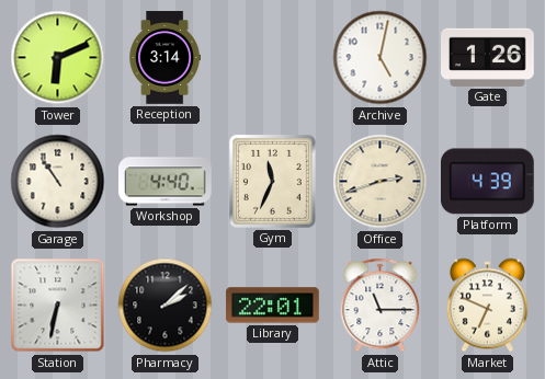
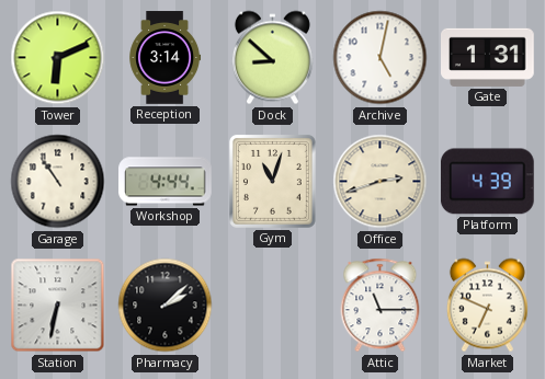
Dock: none -> 8:52
Gate: 1:26 -> 1:31
Workshop: 4:40 -> 4:44
Gym: 11:34 -> 11:03
Library: 22:01 -> none
